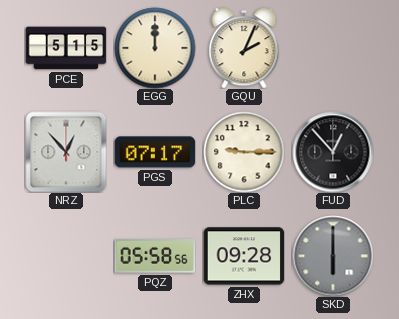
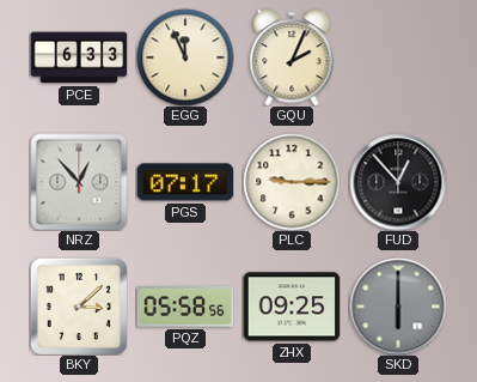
PCE: 5:15 -> 6:33
EGG: 12:00 -> 11:56
BKY: none -> 3:08
ZHX: 09:28 -> 09:25
